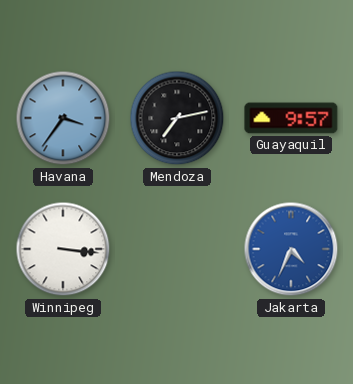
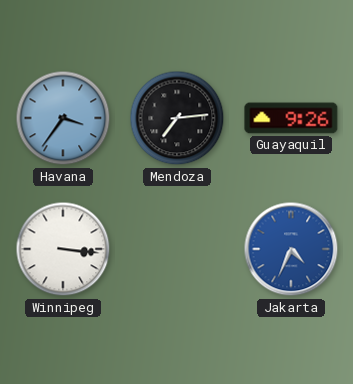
Mendoza: 7:13 -> 7:14
Guayaquil: 9:57 -> 9:26
